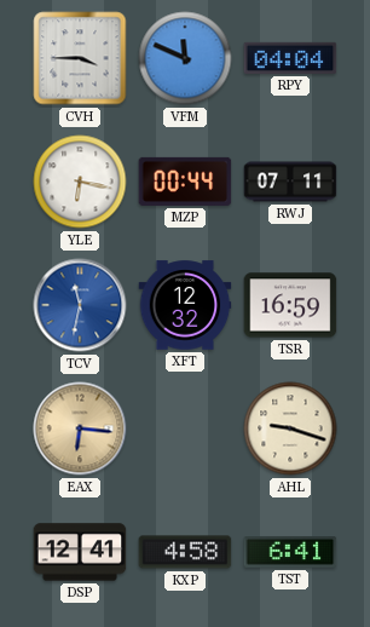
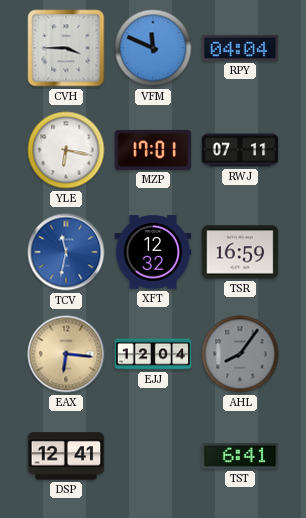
MZP: 00:44 -> 17:01
EJJ: none -> 12:04
AHL: 9:18 -> 8:06
AHL dial: cream -> grey
KXP: 4:58 -> none
